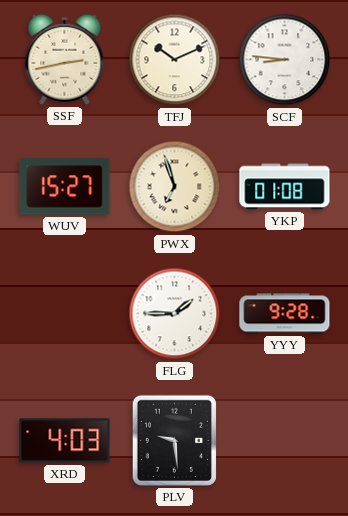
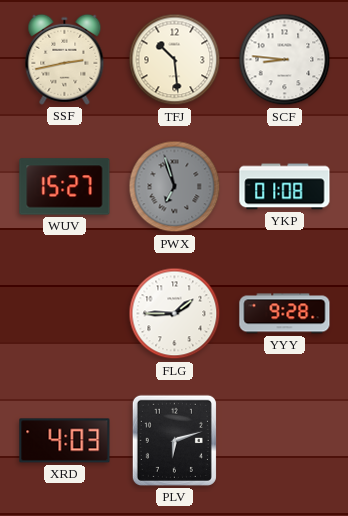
TFJ: 10:11 -> 10:29
PWX dial: cream -> grey
PLV: 9:29 -> 6:12
